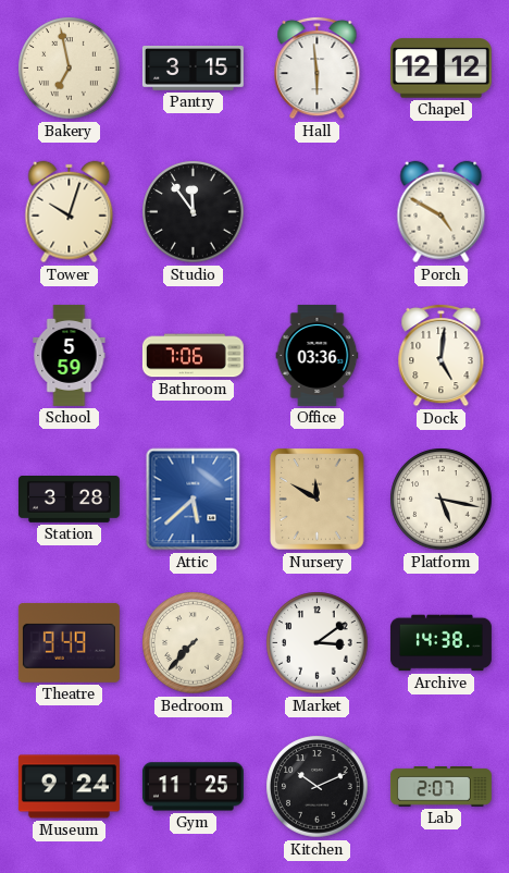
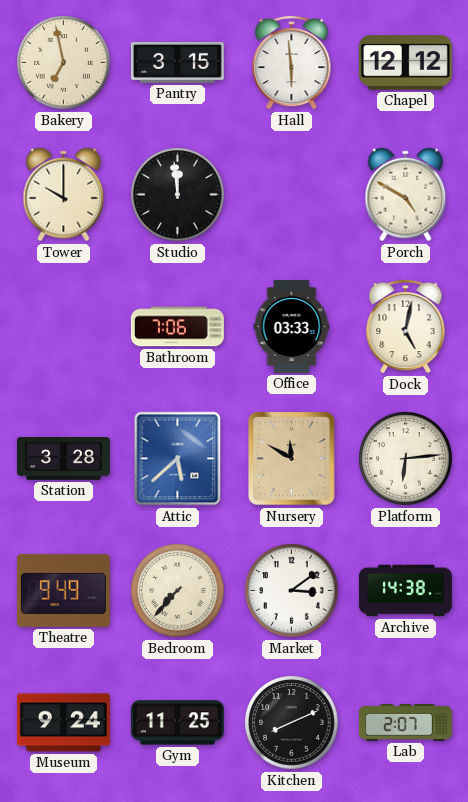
Tower: 10:03 -> 10:00
Studio: 11:54 -> 11:59
School: 5:59 -> none
Office: 03:36 -> 03:33
Dock: 5:01 -> 5:02
Platform: 5:17 -> 6:14
Kitchen: 10:11 -> 8:11
